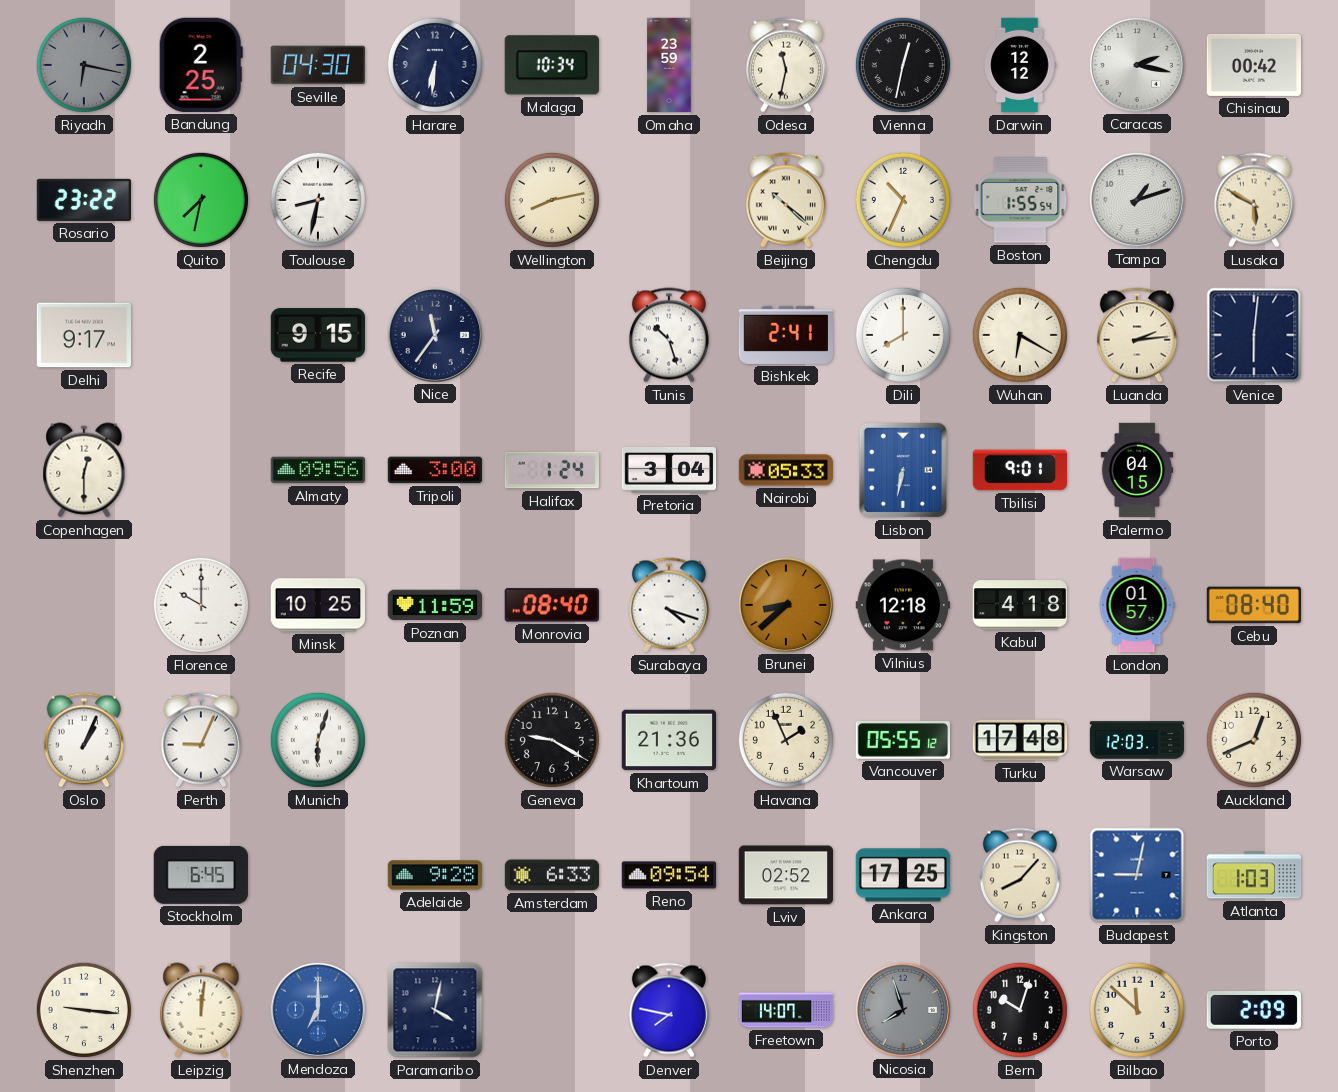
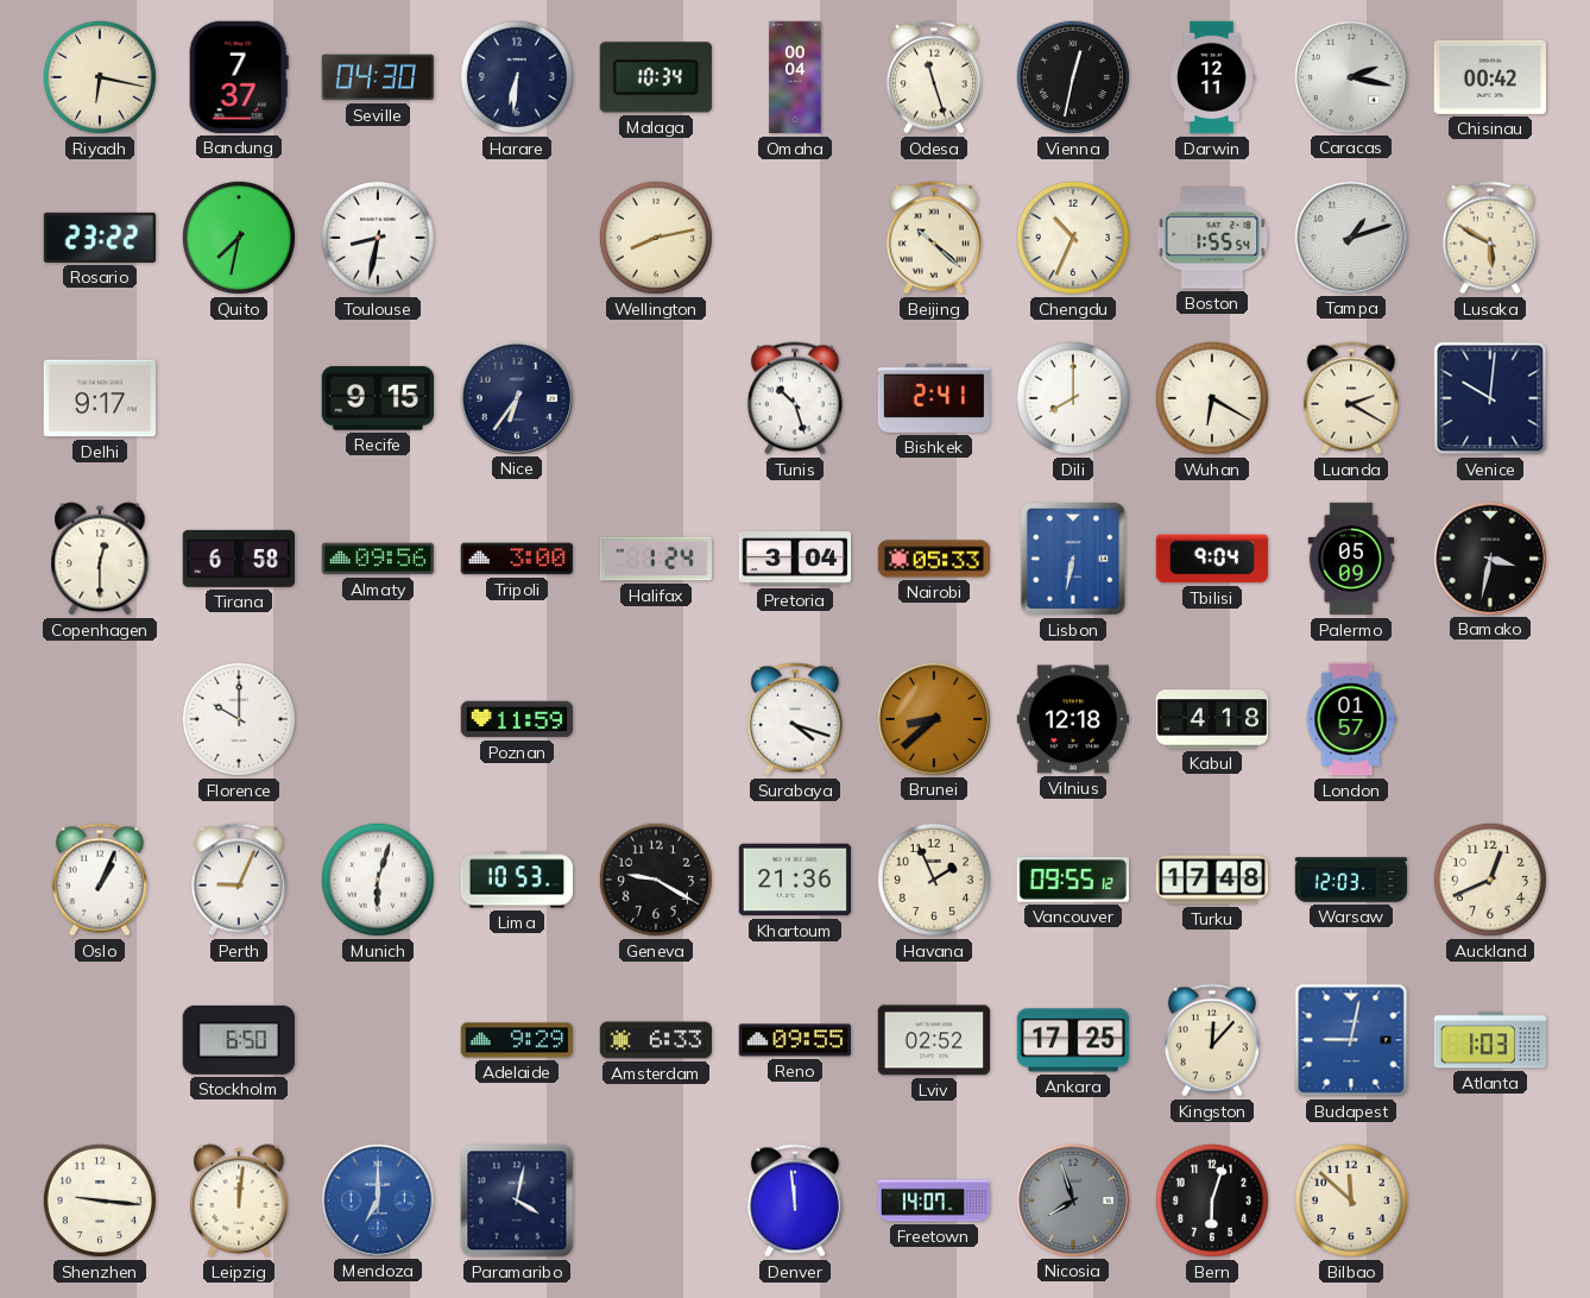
Riyadh dial: grey -> cream
Bandung: 2:25 -> 7:37
Omaha: 23:59 -> 00:04
Odesa: 11:32 -> 11:27
Darwin: 12:12 -> 12:11
Nice: 11:36 -> 6:36
Luanda: 2:14 -> 2:20
Venice: 6:01 -> 10:01
Tirana: none -> 6:58
Tbilisi: 9:01 -> 9:04
Palermo: 04:15 -> 05:09
Bamako: none -> 3:32
Minsk: 10:25 -> none
Monrovia: 08:40 -> none
Cebu: 08:40 -> none
Lima: none -> 10:53
Vancouver: 05:55 -> 09:55
Stockholm: 6:45 -> 6:50
Adelaide: 9:28 -> 9:29
Reno: 09:54 -> 09:55
Kingston: 8:07 -> 12:07
Denver: 7:47 -> 11:59
Bern: 10:03 -> 6:03
Porto: 2:09 -> none
